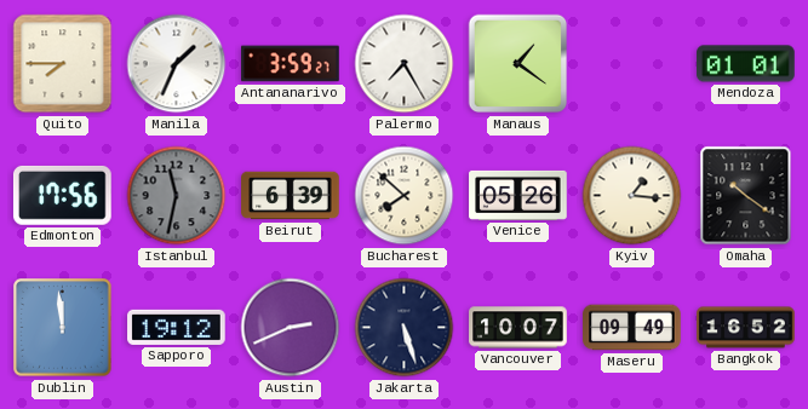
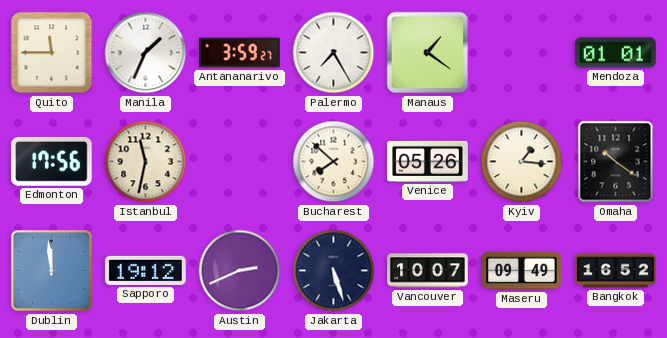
Quito: 7:45 -> 11:45
Istanbul dial: grey -> cream
Beirut: 6:39 -> none
